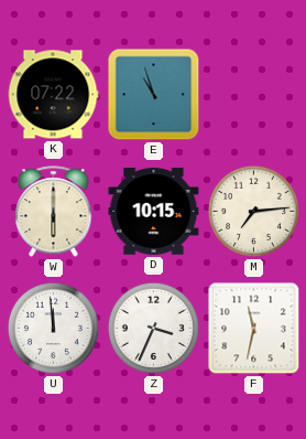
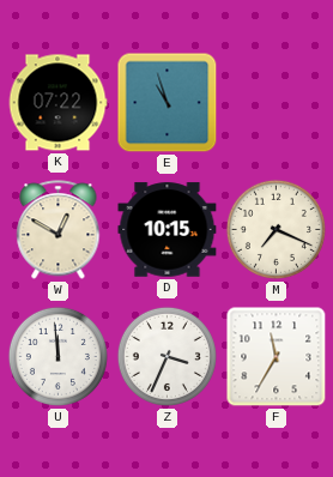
W: 6:00 -> 12:50
M: 7:14 -> 7:19
F: 11:32 -> 11:35
